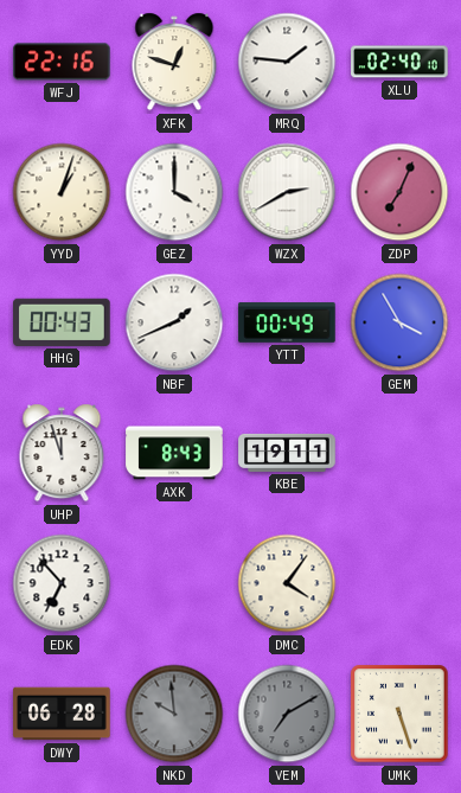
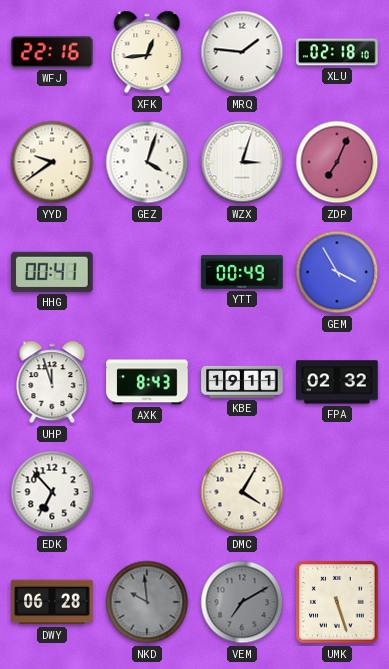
XFK: 12:48 -> 12:44
XLU: 02:40 -> 02:18
YYD: 1:03 -> 9:39
GEZ: 4:00 -> 4:03
WZX: 2:40 -> 3:03
HHG: 00:43 -> 00:41
NBF: 1:41 -> none
FPA: none -> 02:32
DMC: 4:06 -> 4:05
